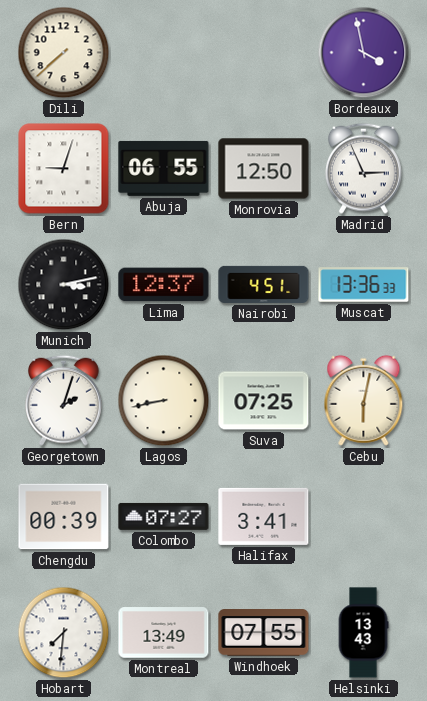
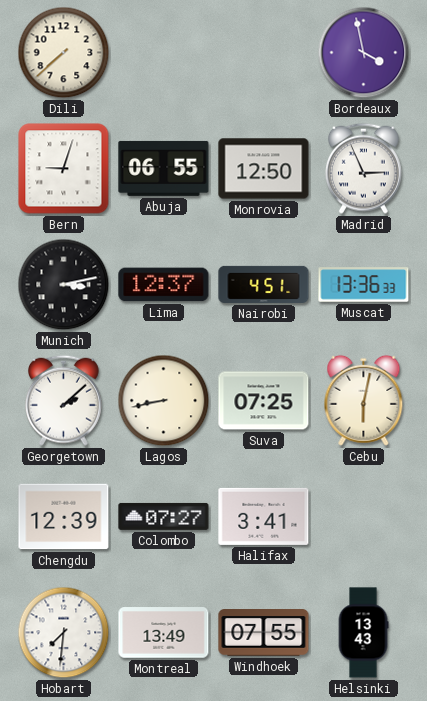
Georgetown: 2:03 -> 2:08
Chengdu: 00:39 -> 12:39
